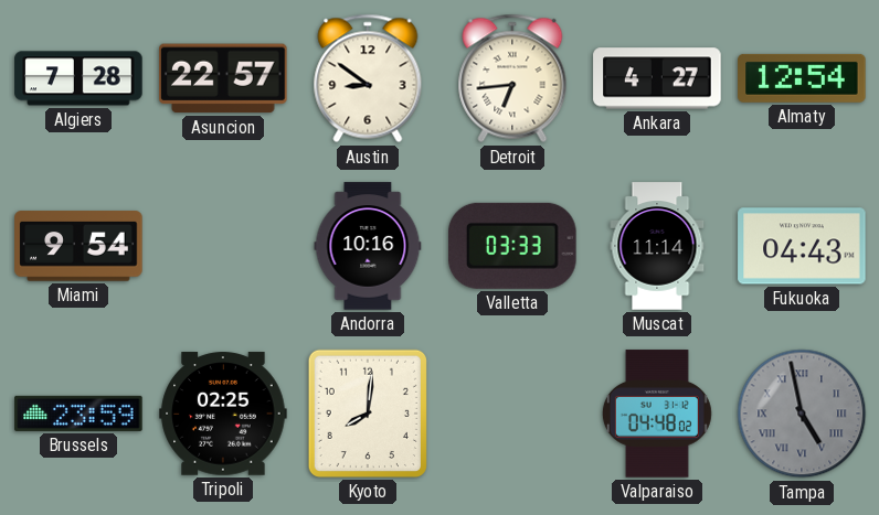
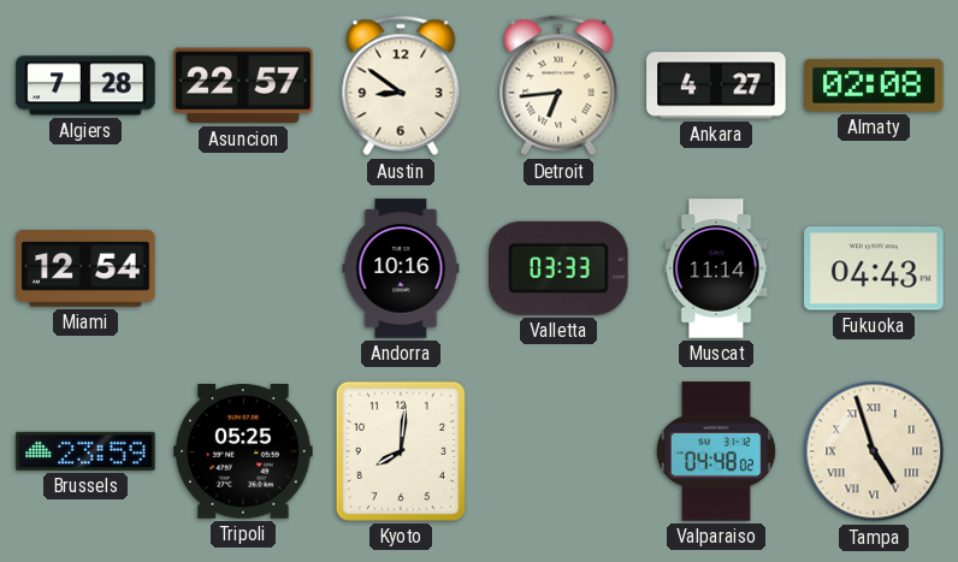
Almaty: 12:54 -> 02:08
Miami: 9:54 -> 12:54
Tripoli: 02:25 -> 05:25
Tampa: 4:58 -> 4:57
Tampa dial: grey -> cream
